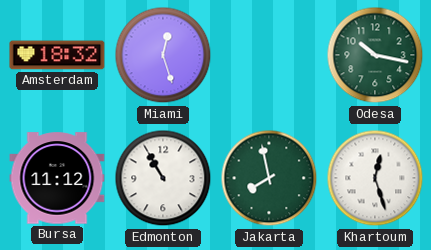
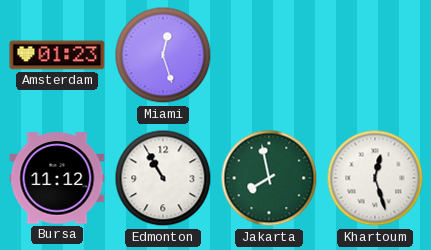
Amsterdam: 18:32 -> 01:23
Odesa: 10:17 -> none
